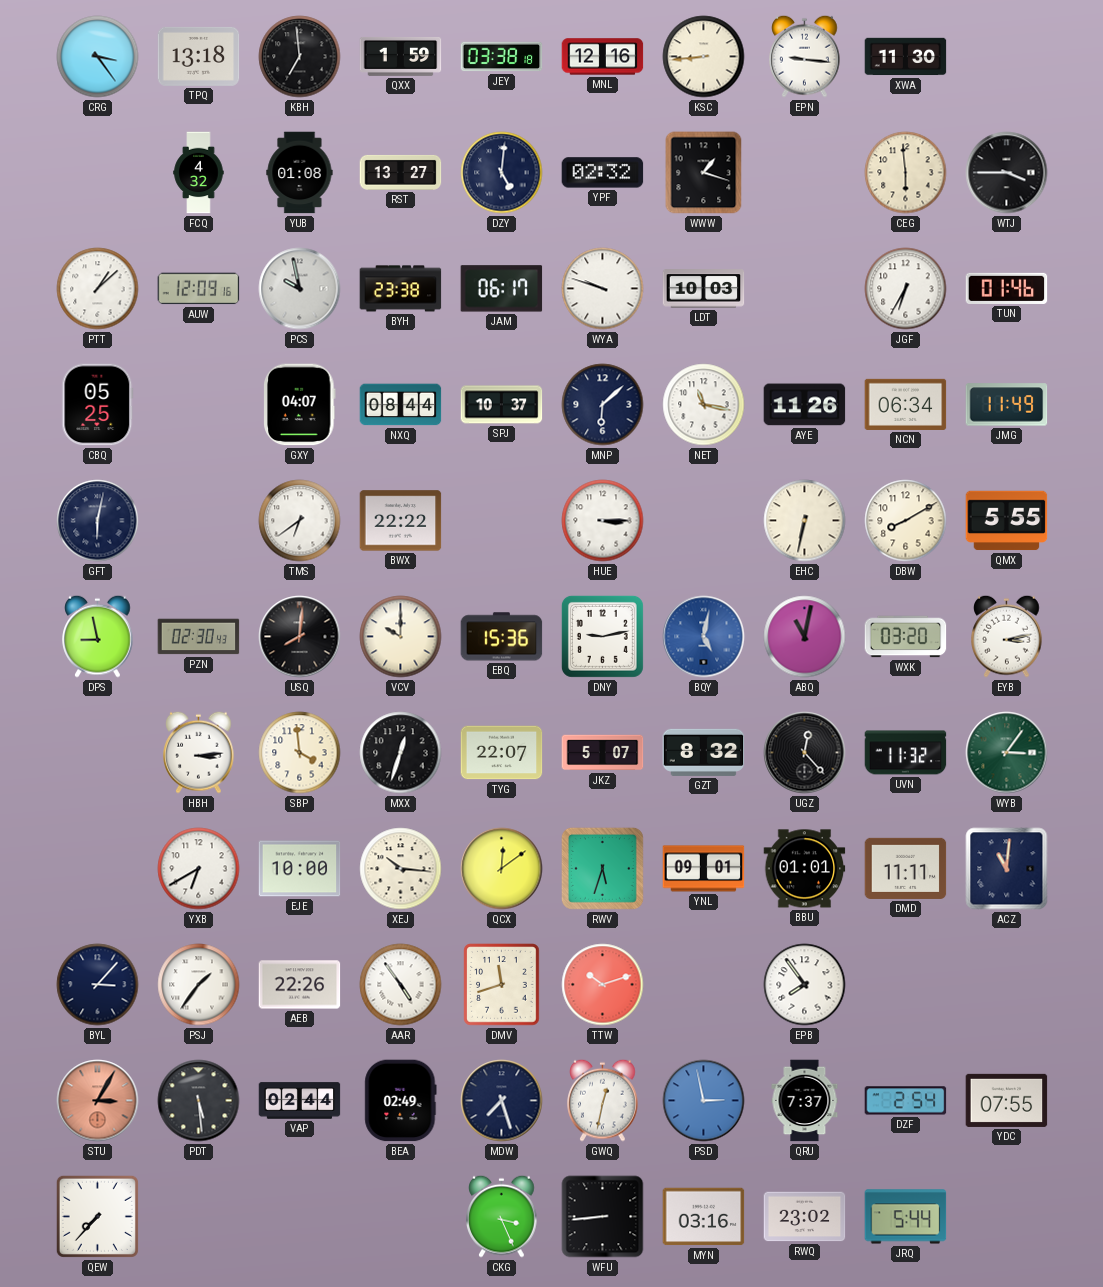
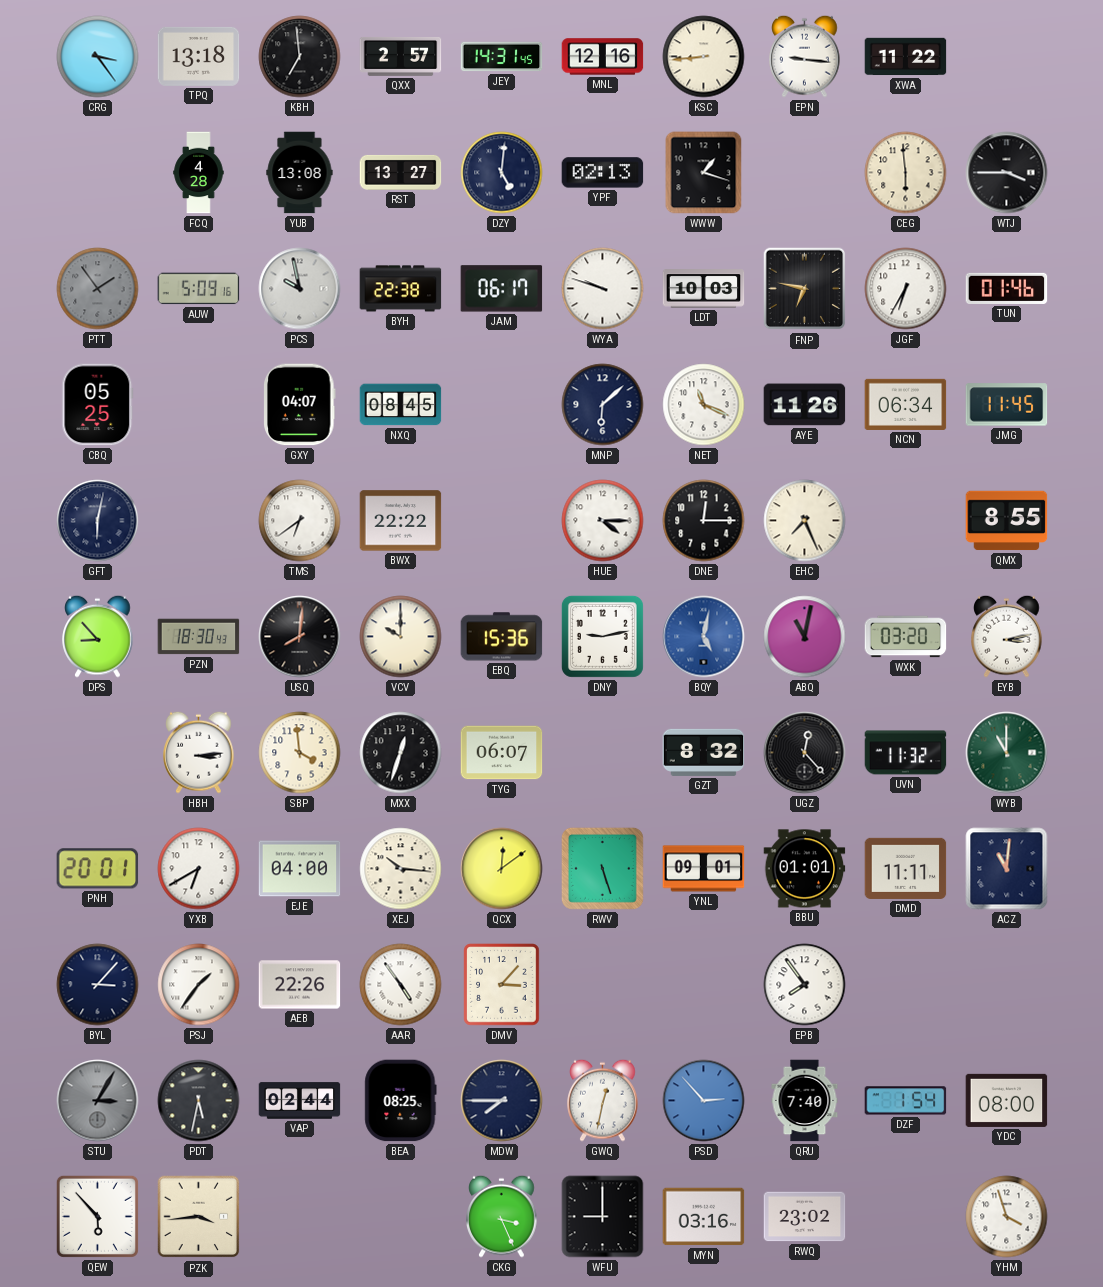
QXX: 1:59 -> 2:57
JEY: 03:38 -> 14:31
XWA: 11:30 -> 11:22
FCQ: 4:32 -> 4:28
YUB: 01:08 -> 13:08
YPF: 02:32 -> 02:13
PTT: 1:08 -> 1:54
PTT dial: white -> grey
AUW: 12:09 -> 5:09
BYH: 23:38 -> 22:38
FNP: none -> 6:47
NXQ: 08:44 -> 08:45
SPJ: 10:37 -> none
NET: 11:17 -> 11:19
JMG: 11:49 -> 11:45
HUE: 3:15 -> 4:15
DNE: none -> 12:15
EHC: 6:32 -> 7:26
DBW: 8:10 -> none
QMX: 5:55 -> 8:55
DPS: 8:58 -> 8:53
PZN: 02:30 -> 18:30
TYG: 22:07 -> 06:07
JKZ: 5:07 -> none
WYB: 3:06 -> 11:00
PNH: none -> 20:01
EJE: 10:00 -> 04:00
RWV: 5:33 -> 5:27
DMV: 11:42 -> 3:07
TTW: 10:12 -> none
STU dial: salmon -> grey
PDT: 5:29 -> 5:32
BEA: 02:49 -> 08:25
MDW: 7:27 -> 7:45
PSD: 2:58 -> 2:53
QRU: 7:37 -> 7:40
DZF: 2:54 -> 1:54
YDC: 07:55 -> 08:00
QEW: 7:37 -> 5:53
PZK: none -> 3:44
WFU: 8:44 -> 9:00
JRQ: 5:44 -> none
YHM: none -> 3:57
